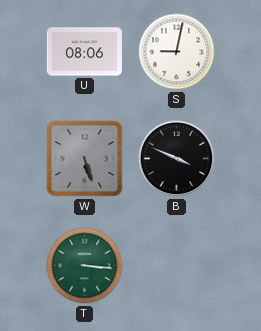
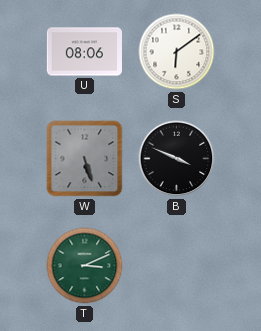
S: 9:02 -> 6:09
T: 3:16 -> 3:11
